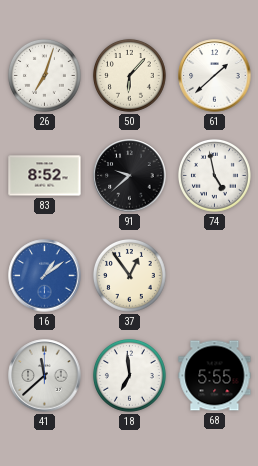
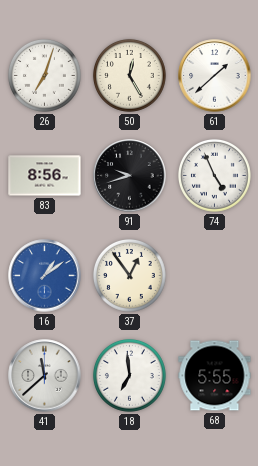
50: 6:07 -> 12:25
83: 8:52 -> 8:56
91: 9:38 -> 9:42
74: 4:58 -> 4:56
